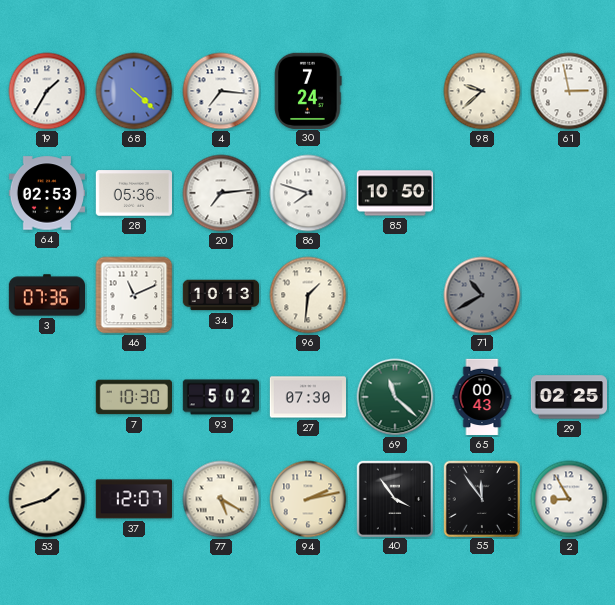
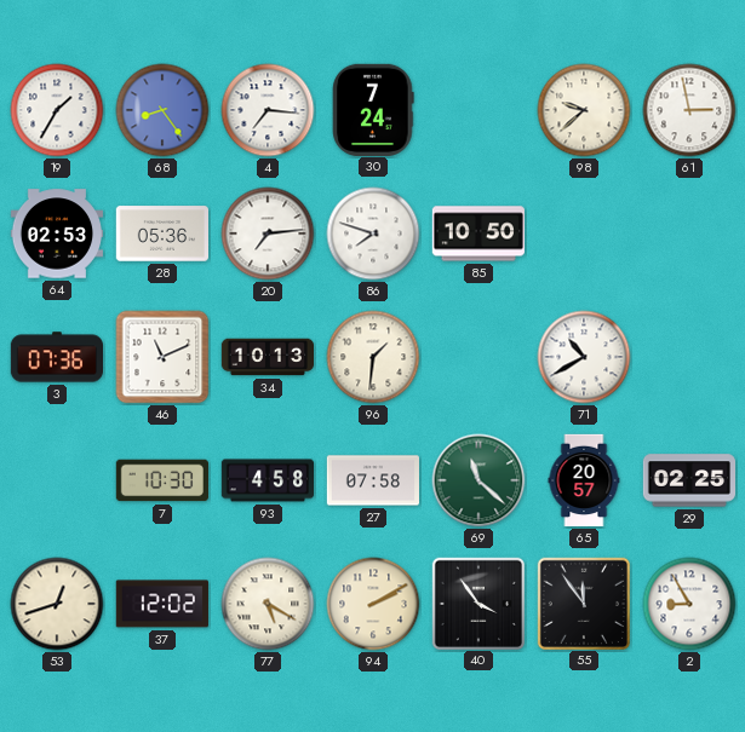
68: 4:22 -> 8:24
71 dial: grey -> white
93: 5:02 -> 4:58
27: 07:30 -> 07:58
65: 00:43 -> 20:57
53: 1:42 -> 12:42
37: 12:07 -> 12:02
94: 2:13 -> 2:10
